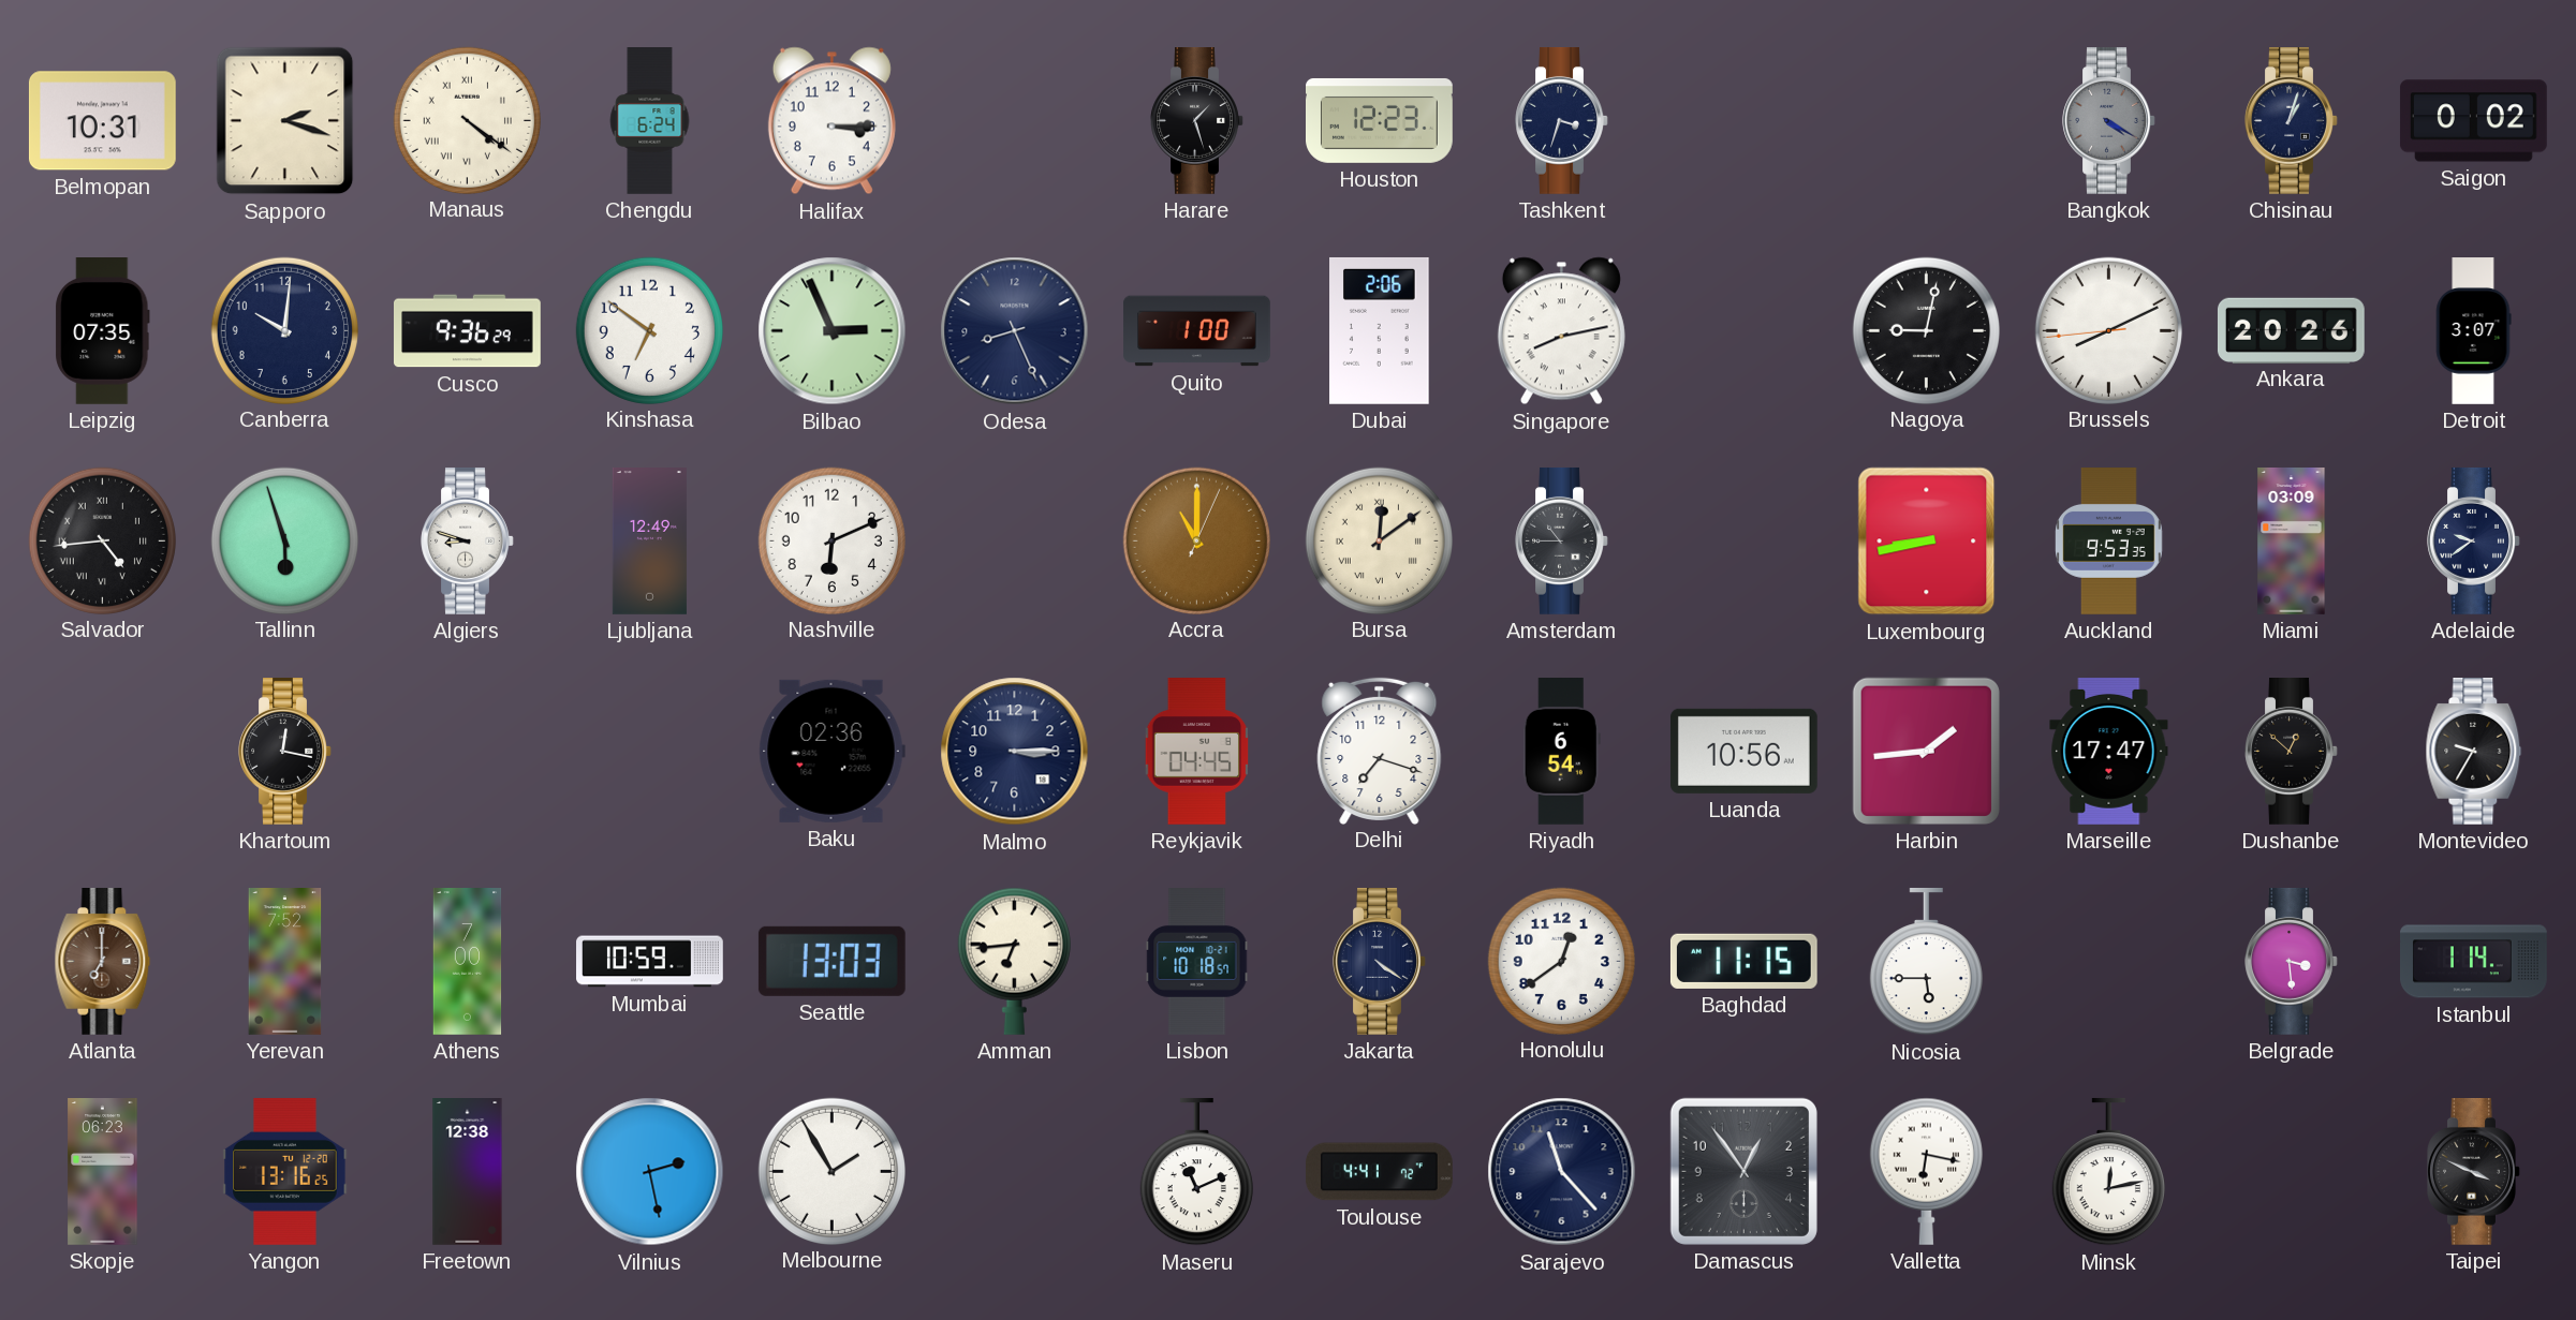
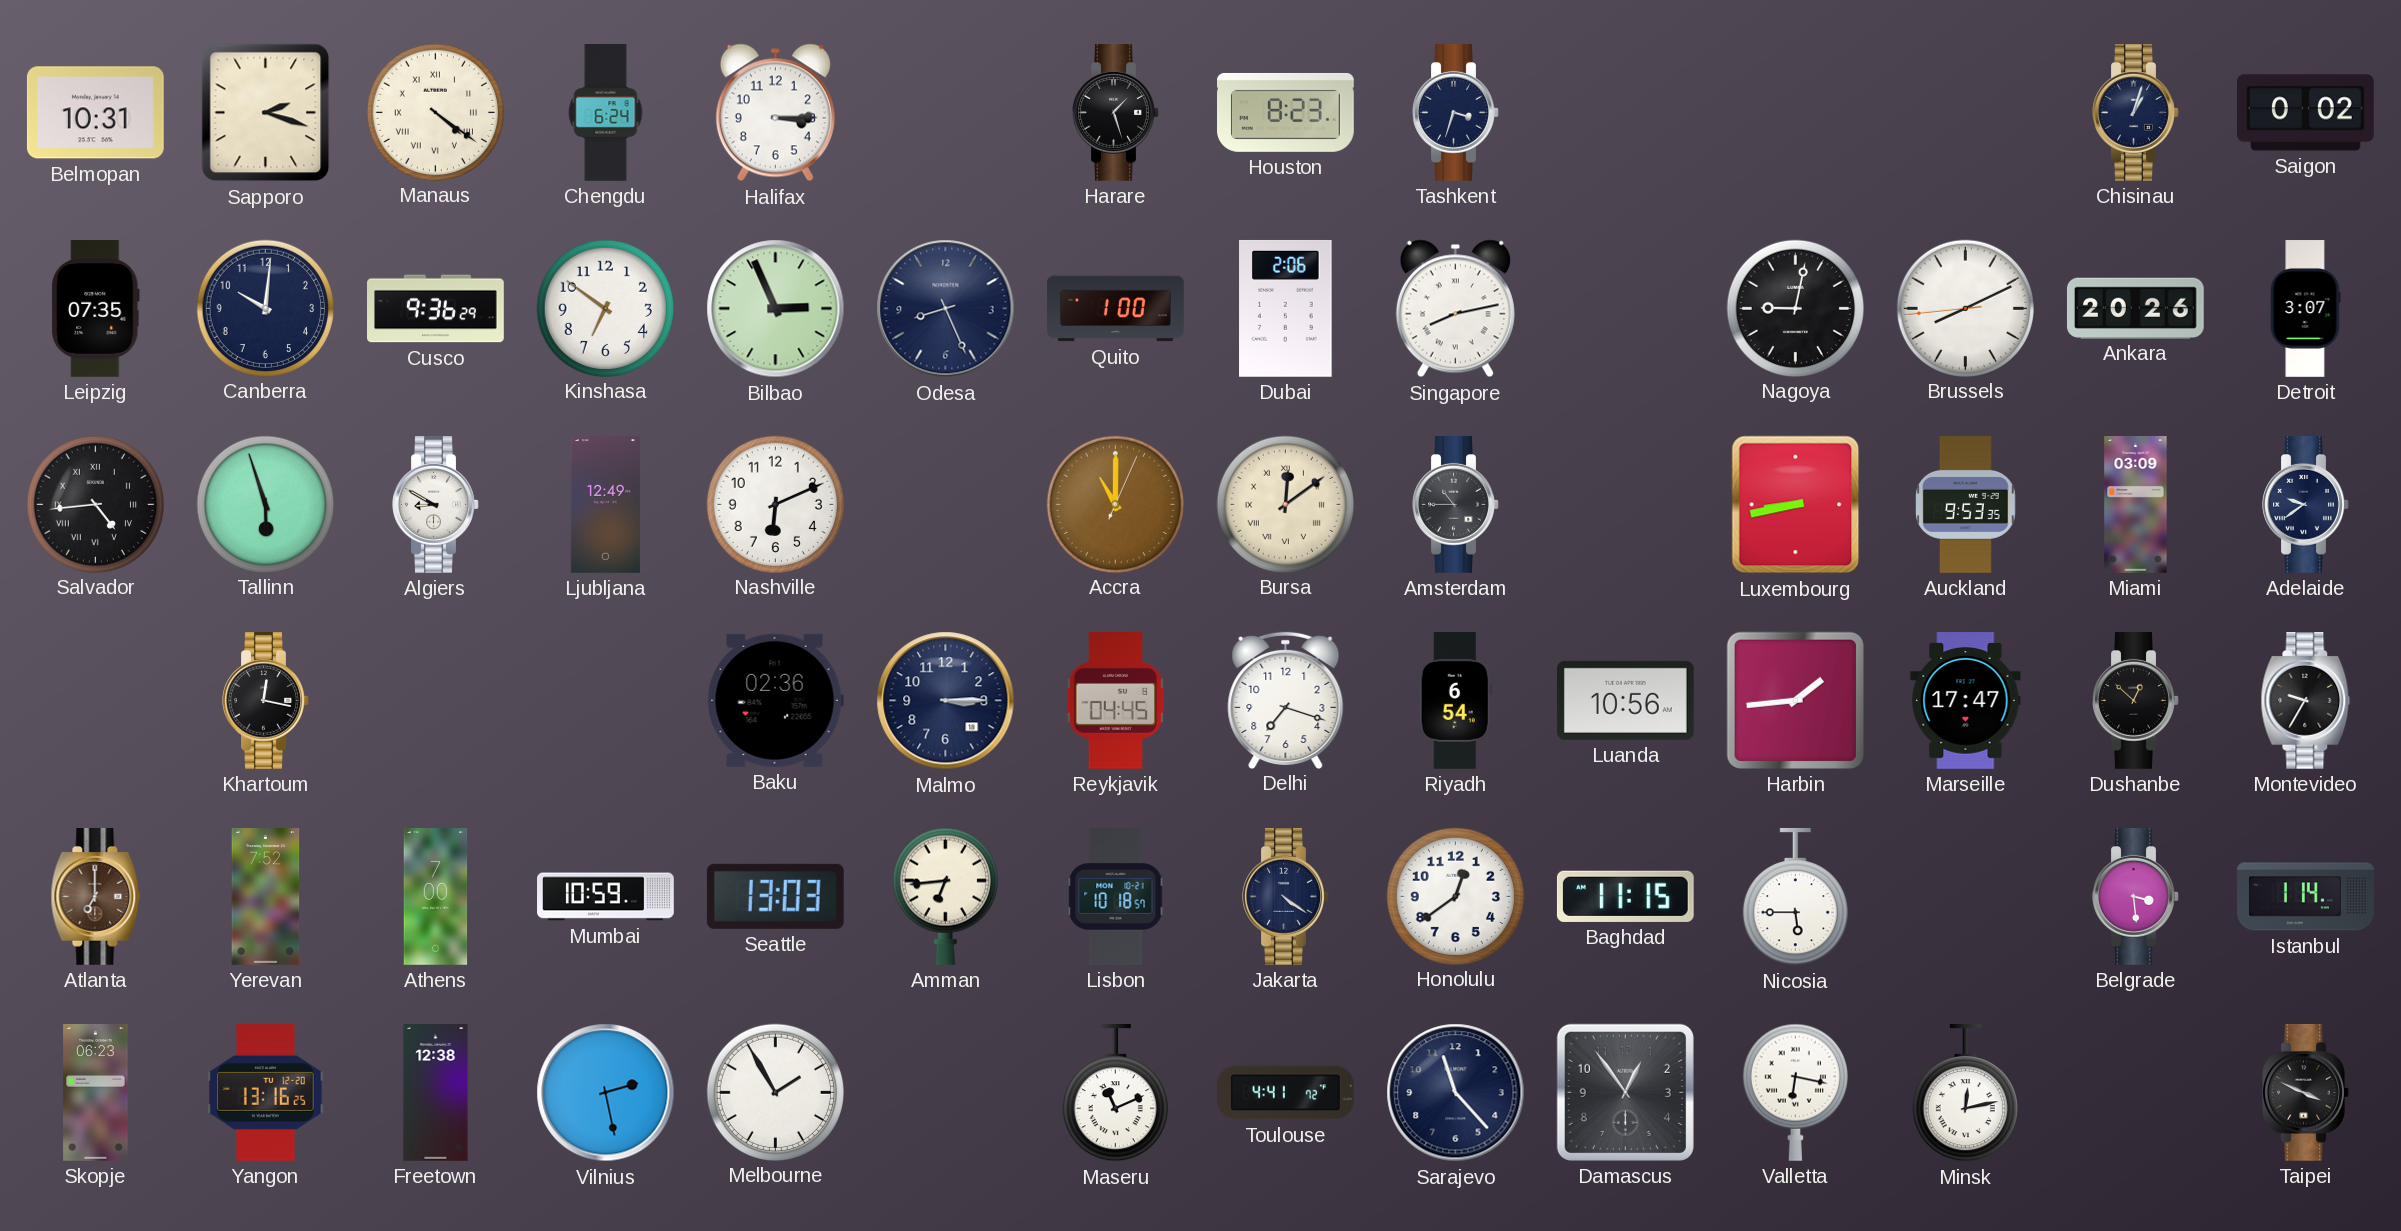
Houston: 12:23 -> 8:23
Bangkok: 4:20 -> none
Algiers: 8:48 -> 8:50
